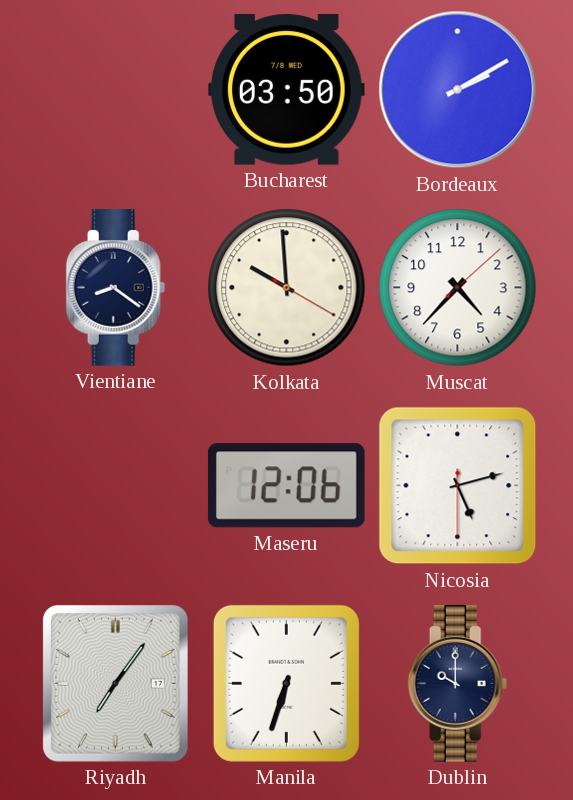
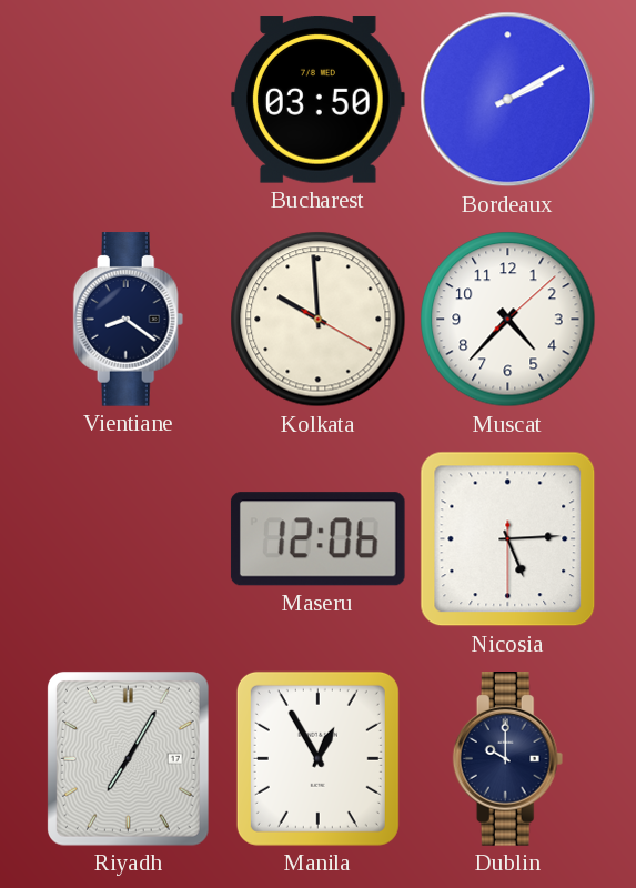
Nicosia: 5:12 -> 5:14
Riyadh: 7:06 -> 7:05
Manila: 6:33 -> 12:55
